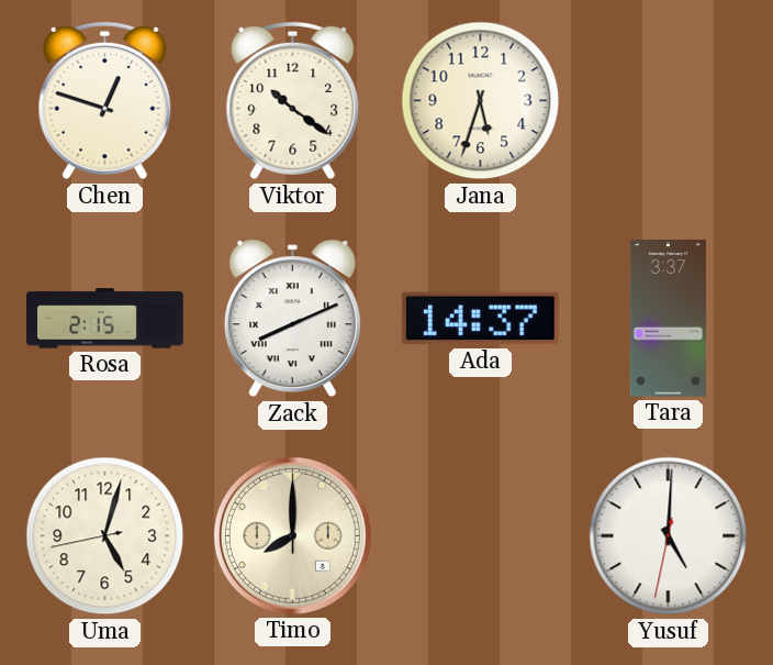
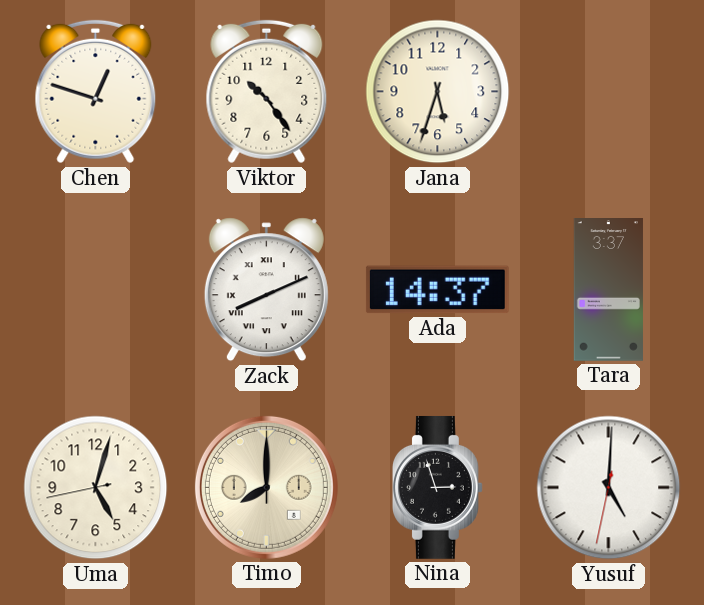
Viktor: 10:21 -> 10:24
Rosa: 2:15 -> none
Nina: none -> 2:57
